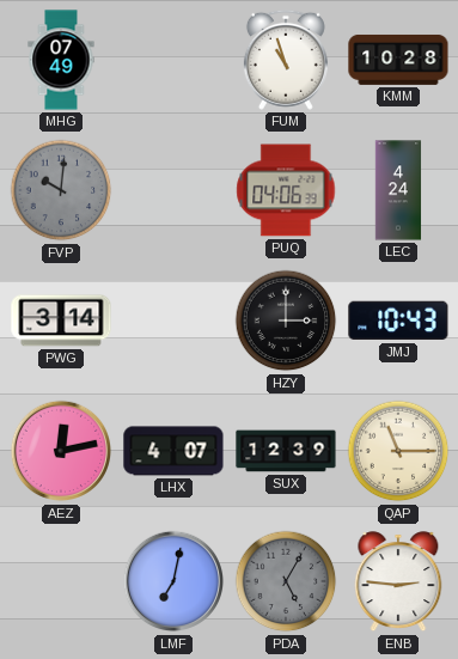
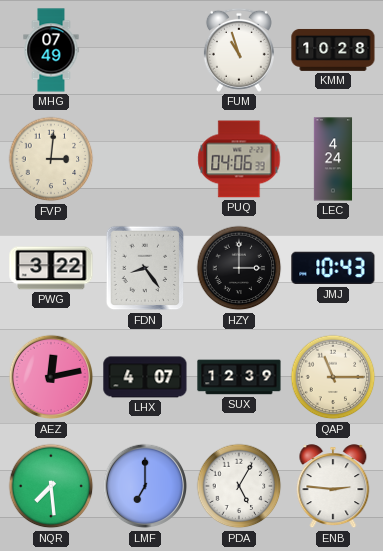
FVP: 10:01 -> 3:01
FVP dial: grey -> cream
PWG: 3:14 -> 3:22
FDN: none -> 8:24
NQR: none -> 7:29
LMF: 7:02 -> 7:00
PDA dial: grey -> white
